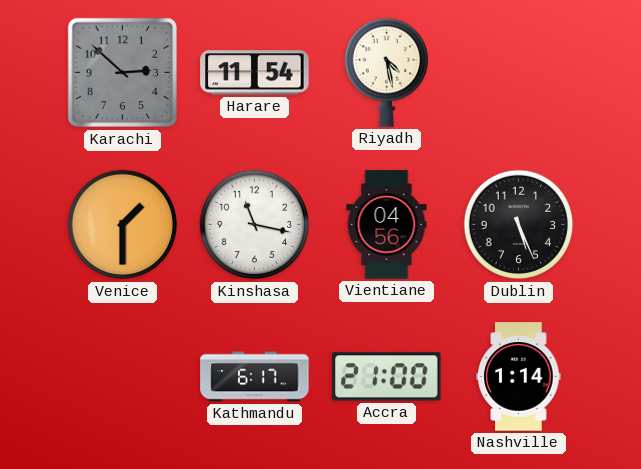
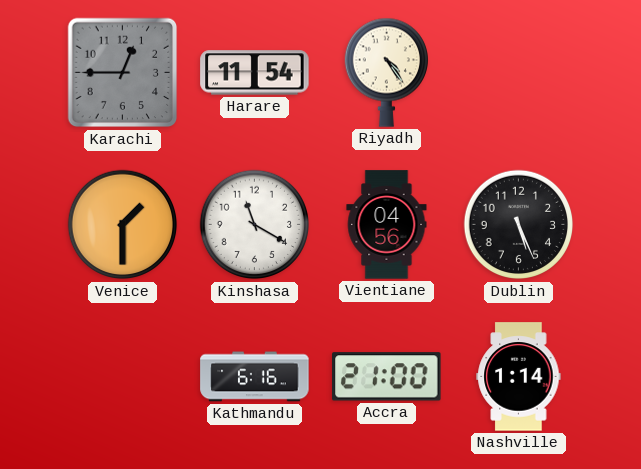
Karachi: 2:52 -> 12:45
Riyadh: 4:28 -> 4:24
Kinshasa: 11:17 -> 11:20
Kathmandu: 6:17 -> 6:16
